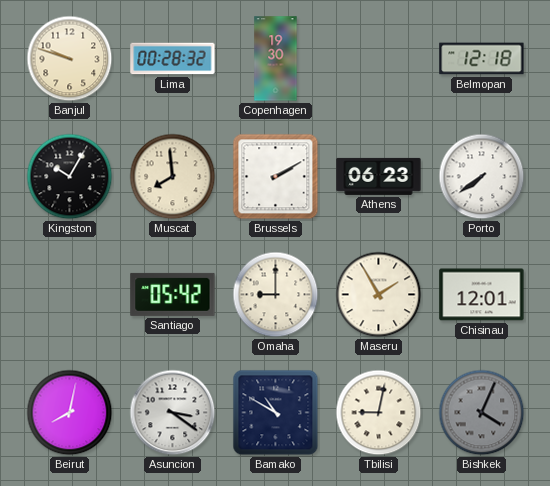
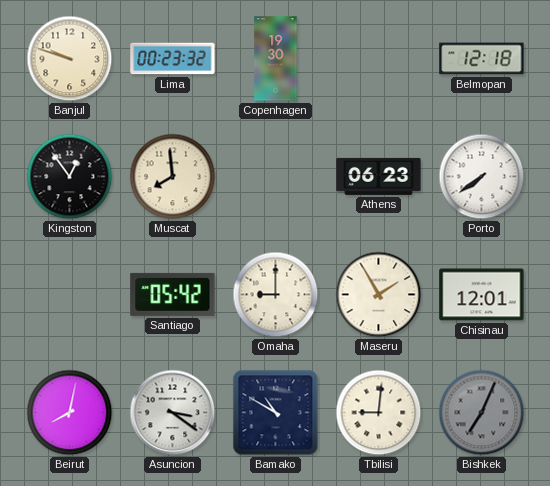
Lima: 00:28 -> 00:23
Kingston: 10:05 -> 12:54
Brussels: 2:10 -> none
Tbilisi: 9:02 -> 9:01
Bishkek: 4:04 -> 7:04
